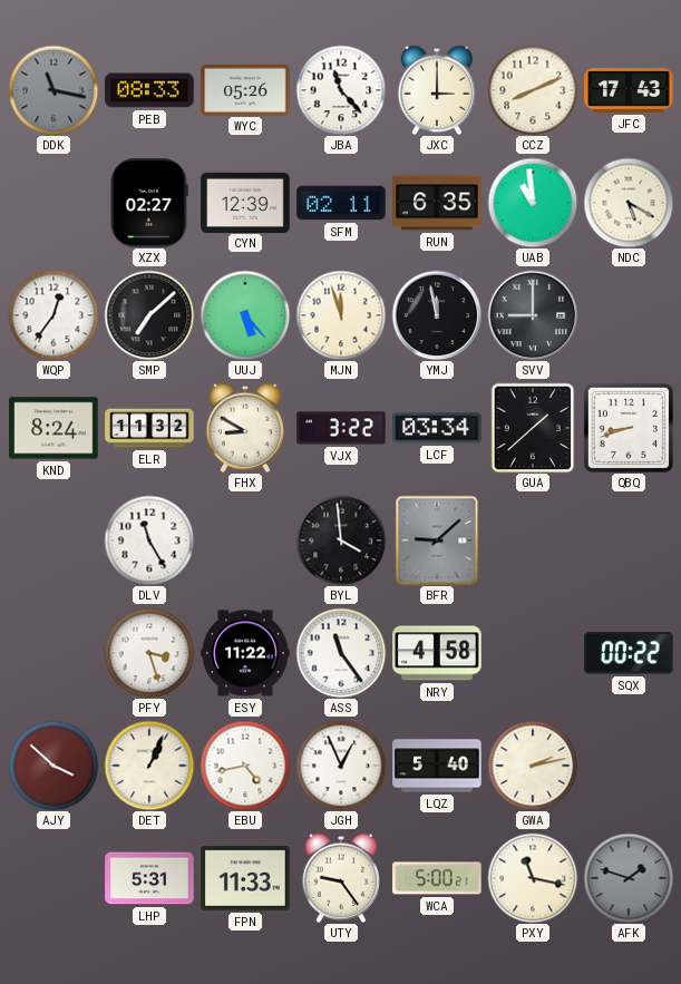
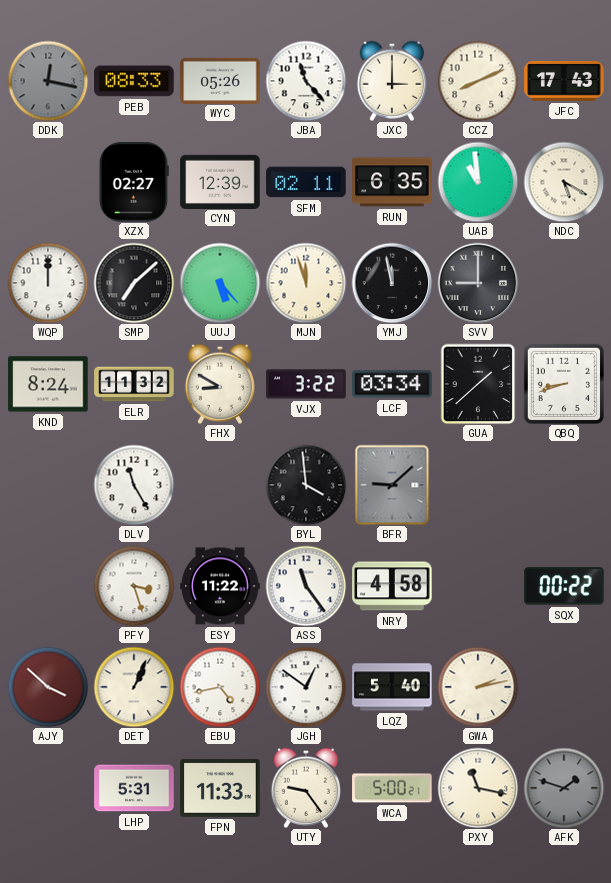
DDK: 11:17 -> 12:17
WQP: 12:36 -> 12:00
JGH: 12:56 -> 12:51
